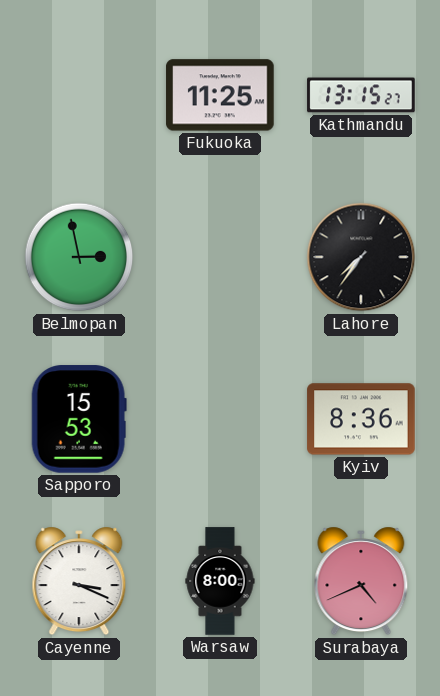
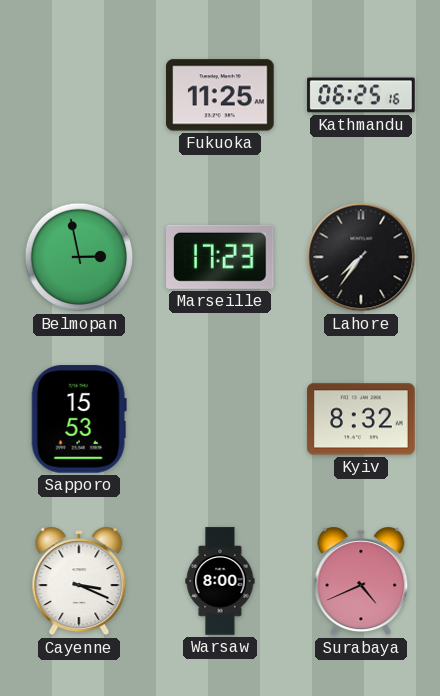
Kathmandu: 13:15 -> 06:25
Marseille: none -> 17:23
Kyiv: 8:36 -> 8:32
